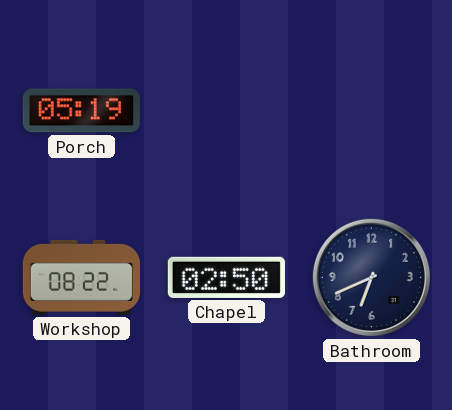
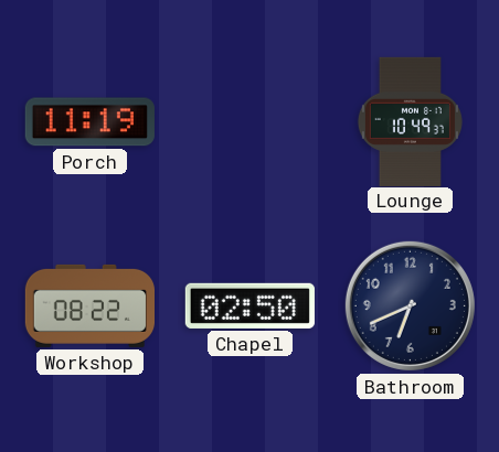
Porch: 05:19 -> 11:19
Lounge: none -> 10:49
